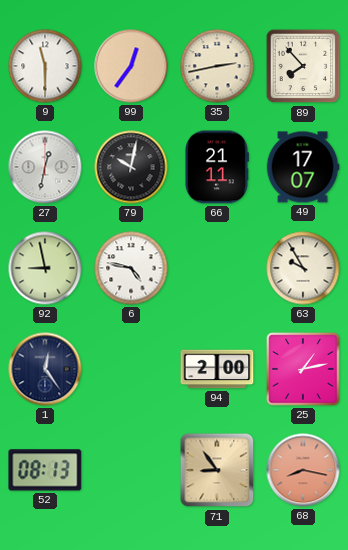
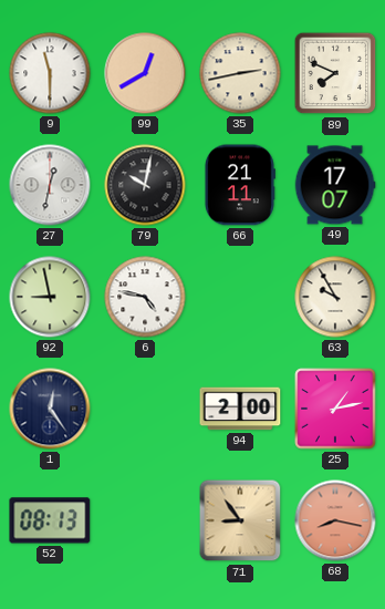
99: 12:36 -> 12:40
89: 7:53 -> 7:49
